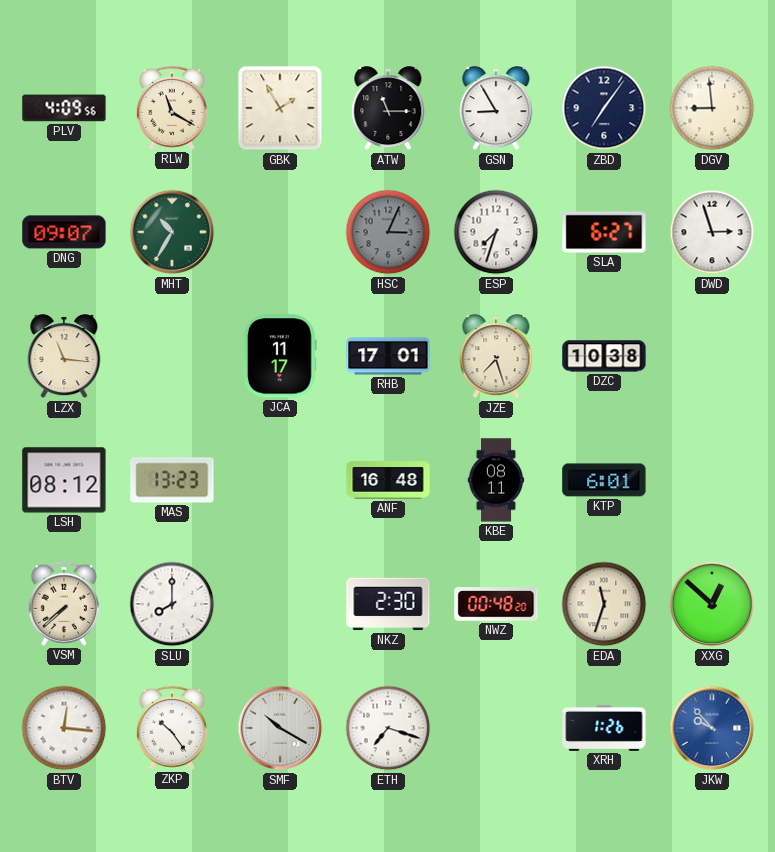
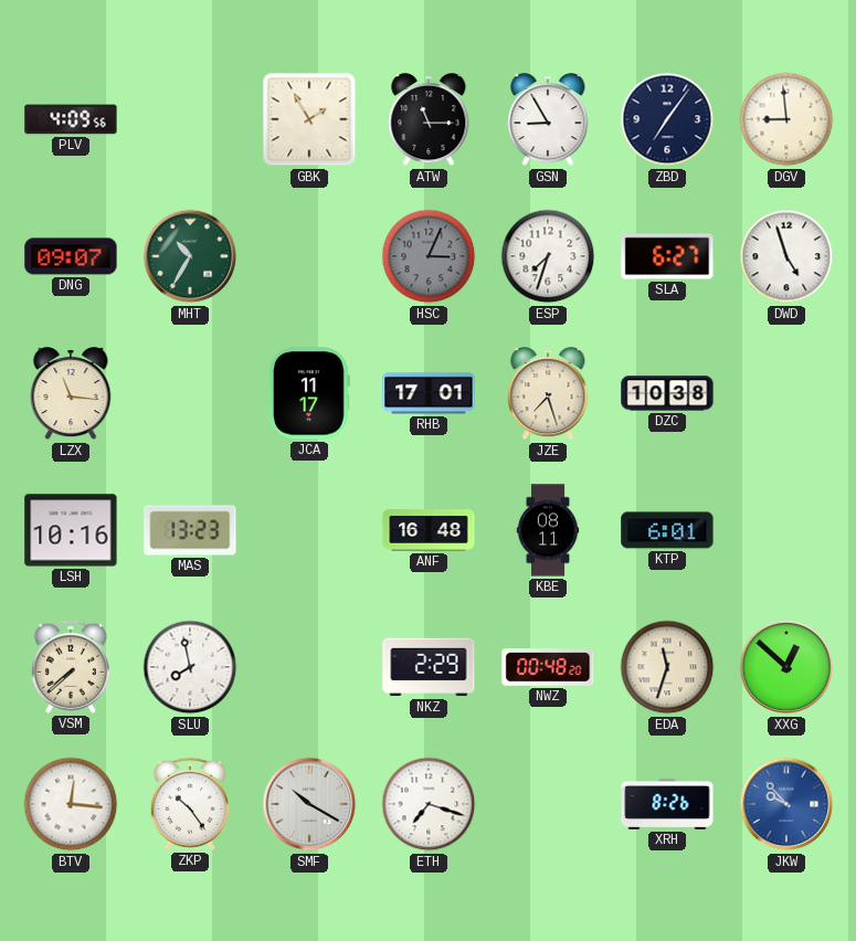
RLW: 11:20 -> none
DWD: 2:57 -> 4:57
LSH: 08:12 -> 10:16
SLU: 8:00 -> 7:58
NKZ: 2:30 -> 2:29
XRH: 1:26 -> 8:26
